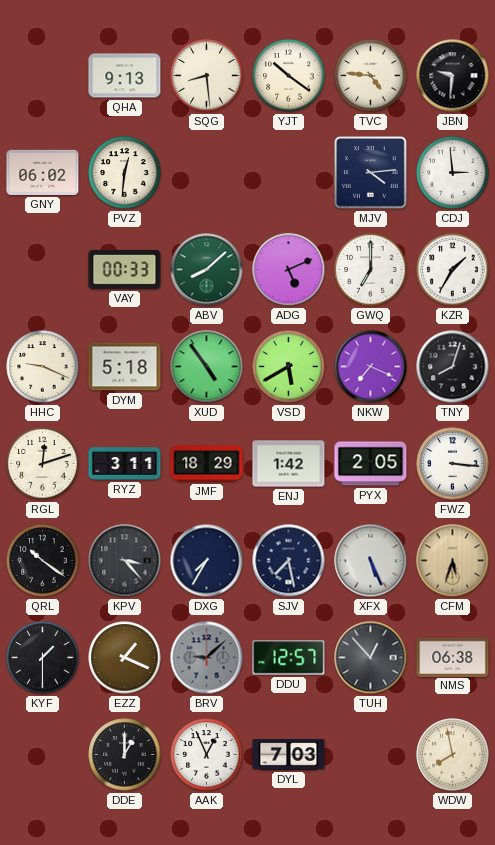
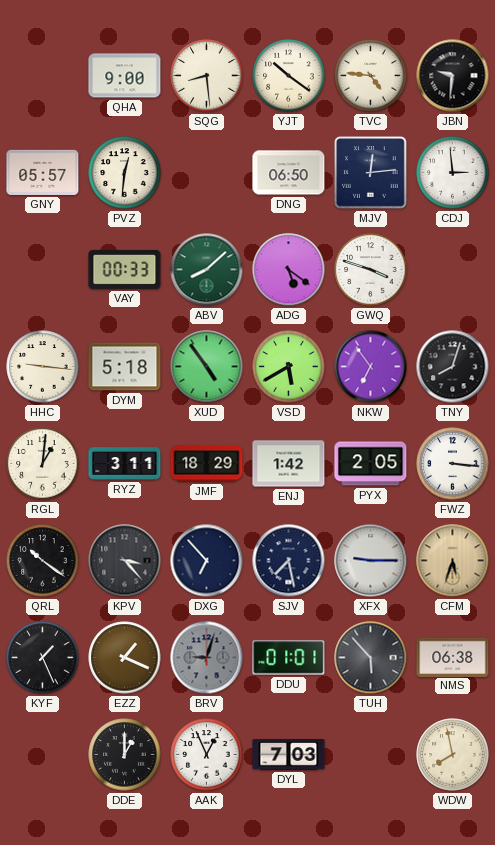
QHA: 9:13 -> 9:00
GNY: 06:02 -> 05:57
DNG: none -> 06:50
MJV: 4:14 -> 12:14
ADG: 5:11 -> 5:21
GWQ: 7:00 -> 3:48
KZR: 1:35 -> none
HHC: 9:19 -> 9:16
NKW: 7:19 -> 6:54
RGL: 12:12 -> 1:01
DXG: 7:35 -> 6:53
XFX: 5:26 -> 9:15
KYF: 1:30 -> 1:26
BRV: 9:08 -> 9:03
DDU: 12:57 -> 01:01
TUH: 12:53 -> 5:53
